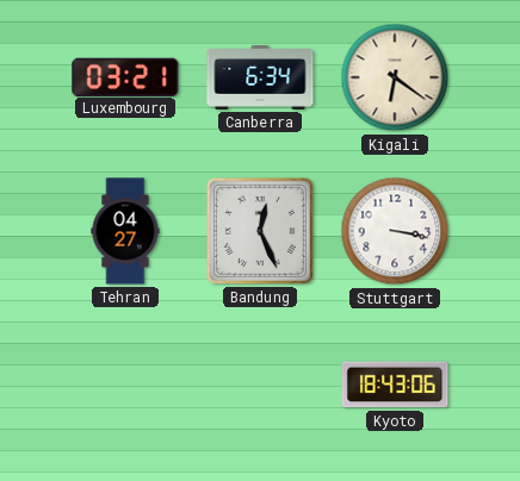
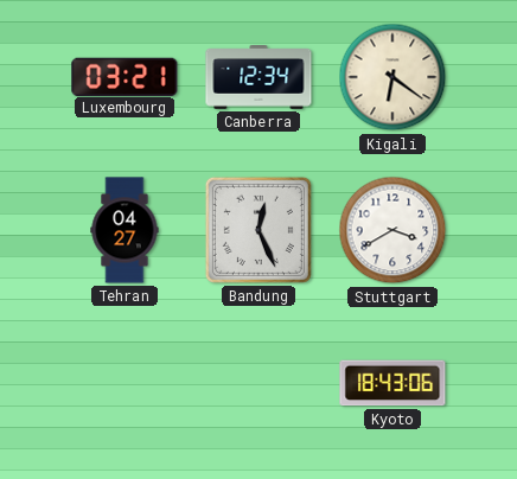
Canberra: 6:34 -> 12:34
Stuttgart: 3:17 -> 3:40
